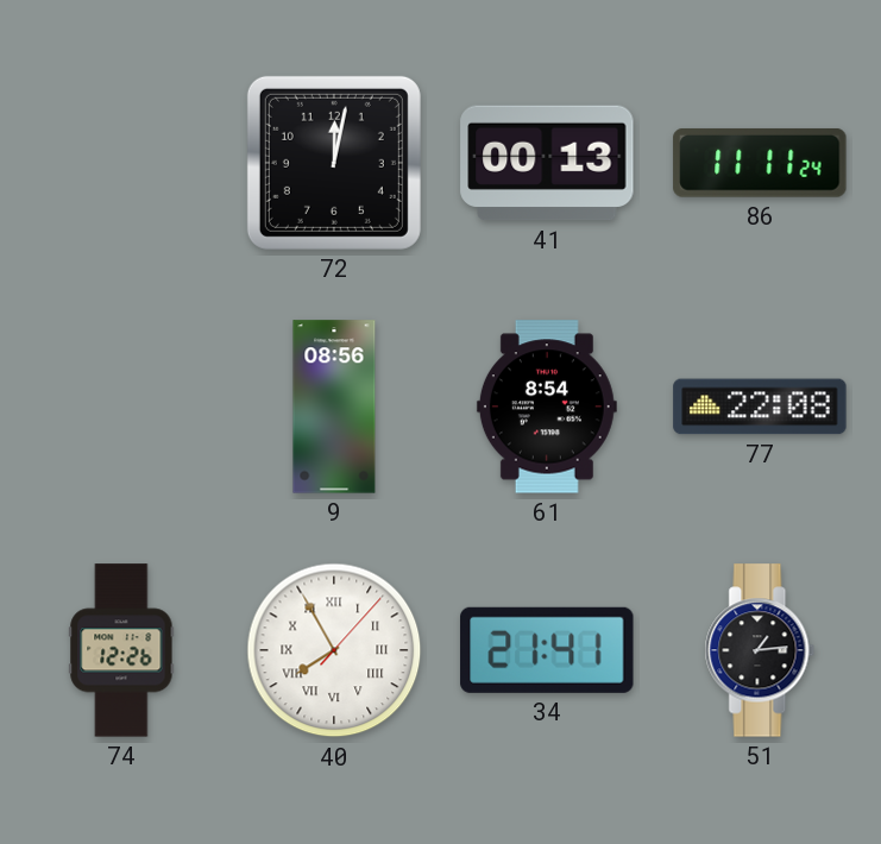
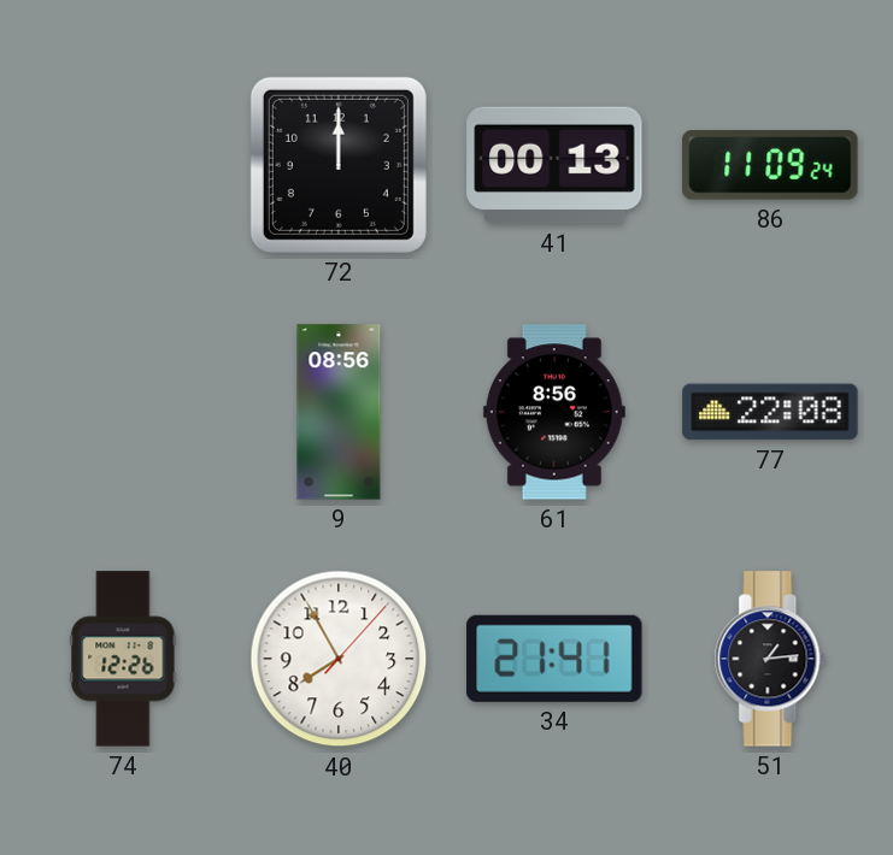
72: 12:02 -> 12:00
86: 11:11 -> 11:09
61: 8:54 -> 8:56
40 numerals: Roman -> Arabic
